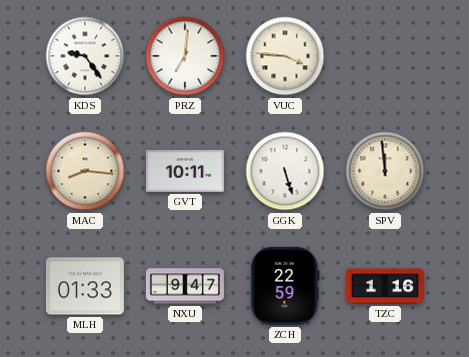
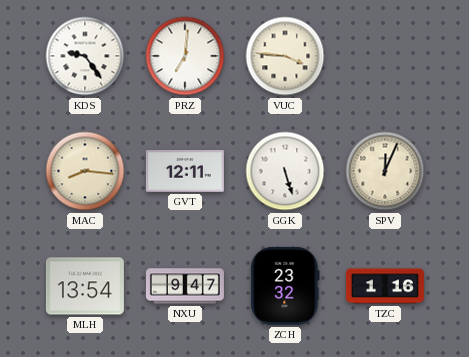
GVT: 10:11 -> 12:11
SPV: 11:59 -> 12:04
MLH: 01:33 -> 13:54
ZCH: 22:59 -> 23:32
